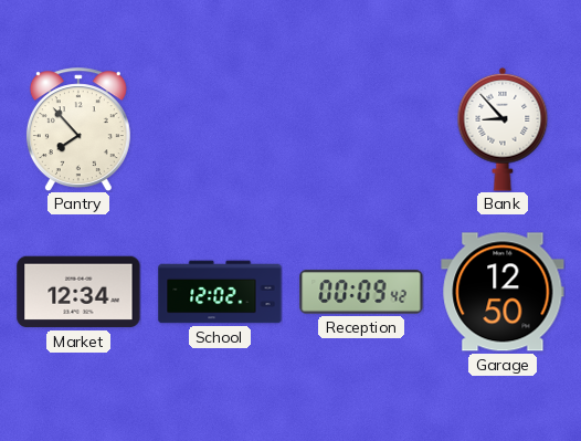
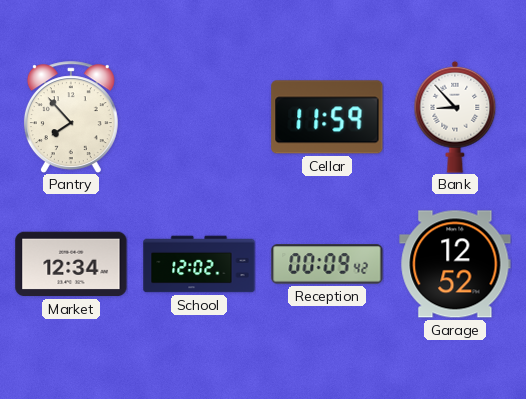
Cellar: none -> 11:59
Garage: 12:50 -> 12:52
